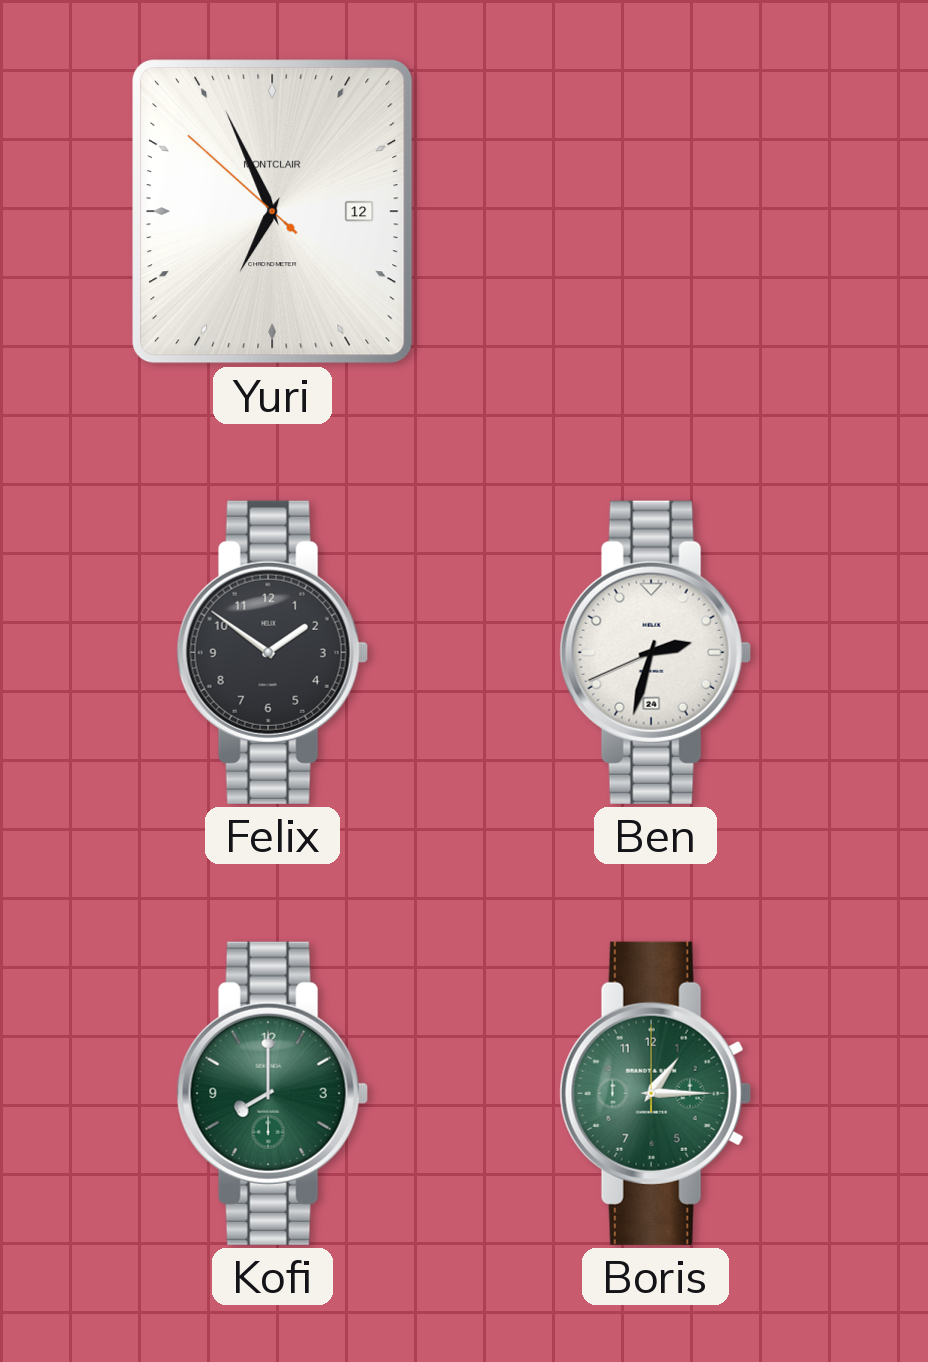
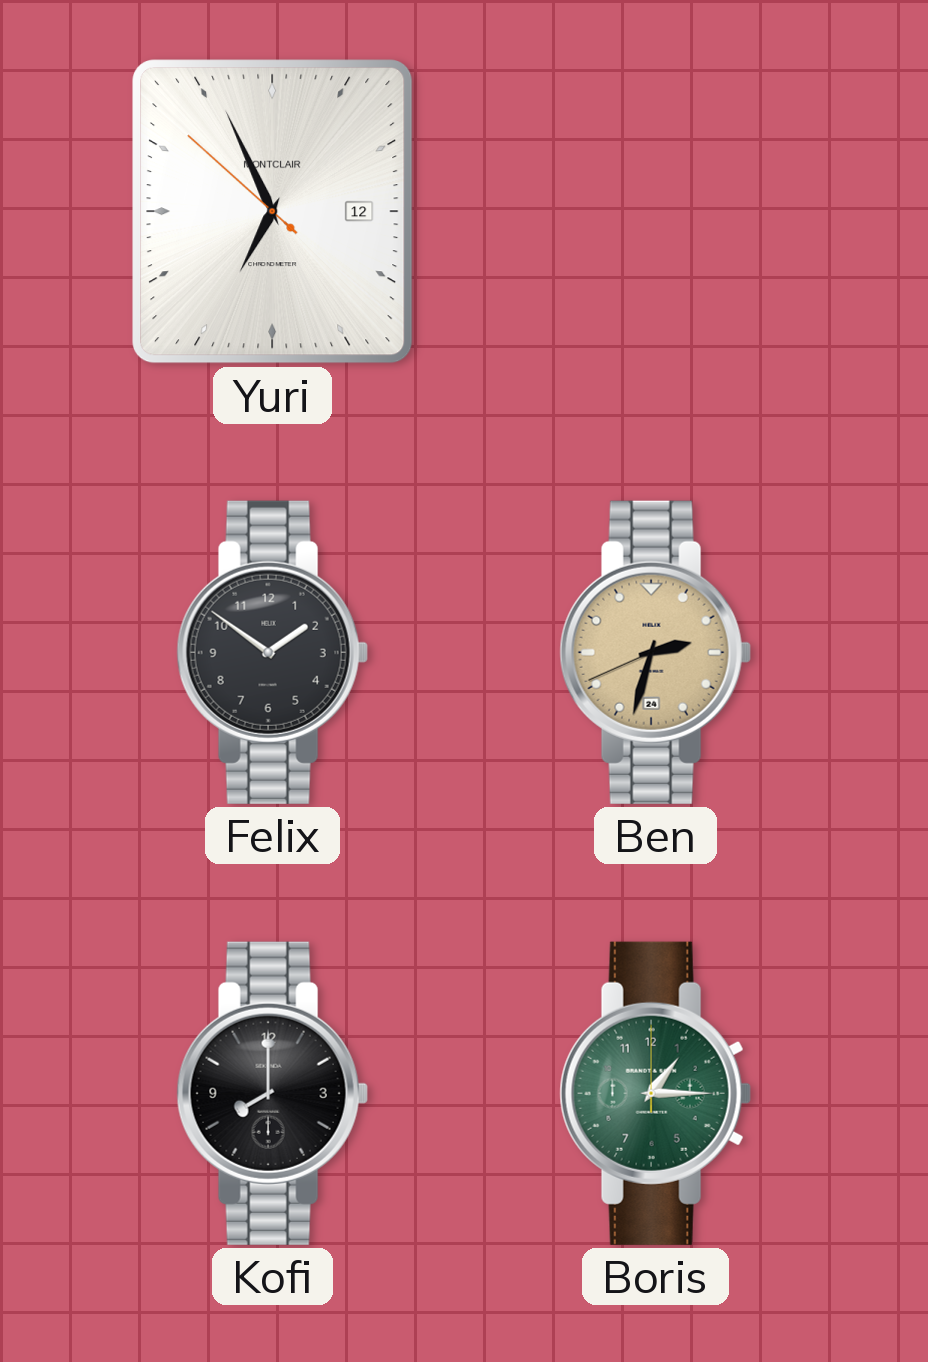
Ben dial: white -> champagne
Kofi dial: green -> black
